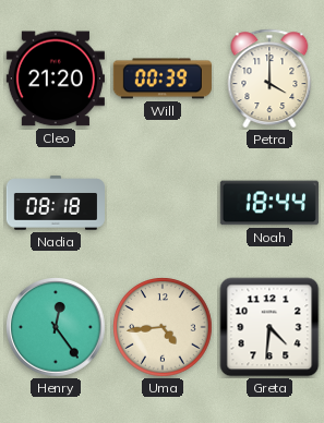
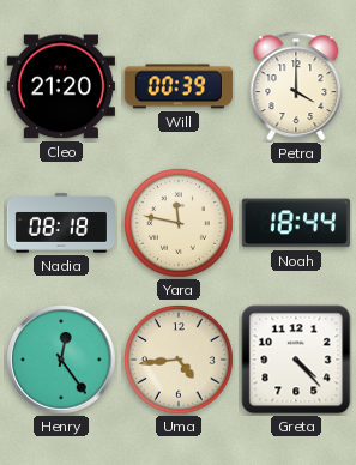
Yara: none -> 11:47
Greta: 4:31 -> 4:23
